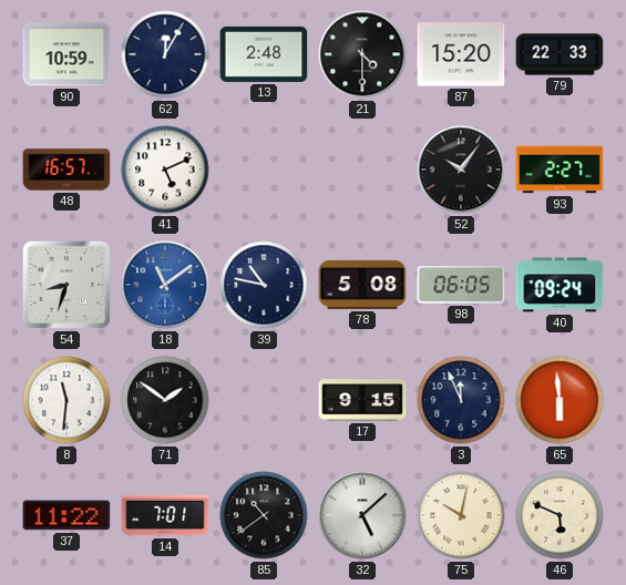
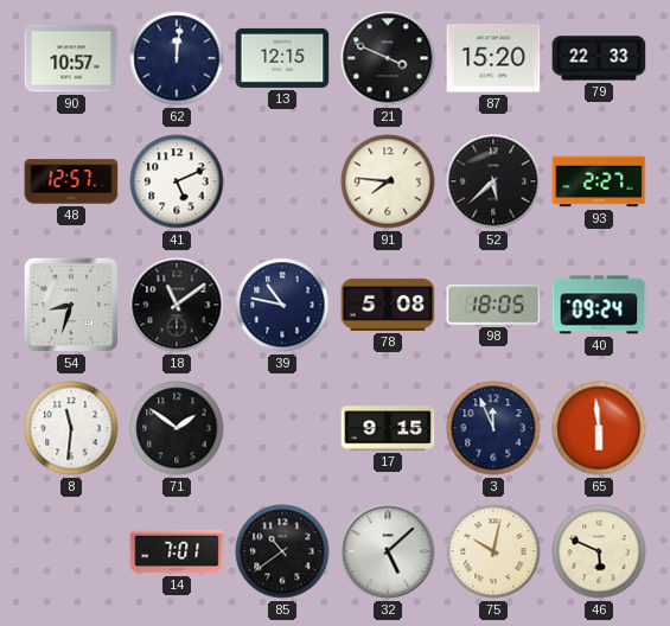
90: 10:59 -> 10:57
62: 12:05 -> 12:01
13: 2:48 -> 12:15
21: 4:30 -> 3:49
48: 16:57 -> 12:57
91: none -> 7:46
52: 10:06 -> 5:38
18 dial: blue -> black
98: 06:05 -> 18:05
37: 11:22 -> none
